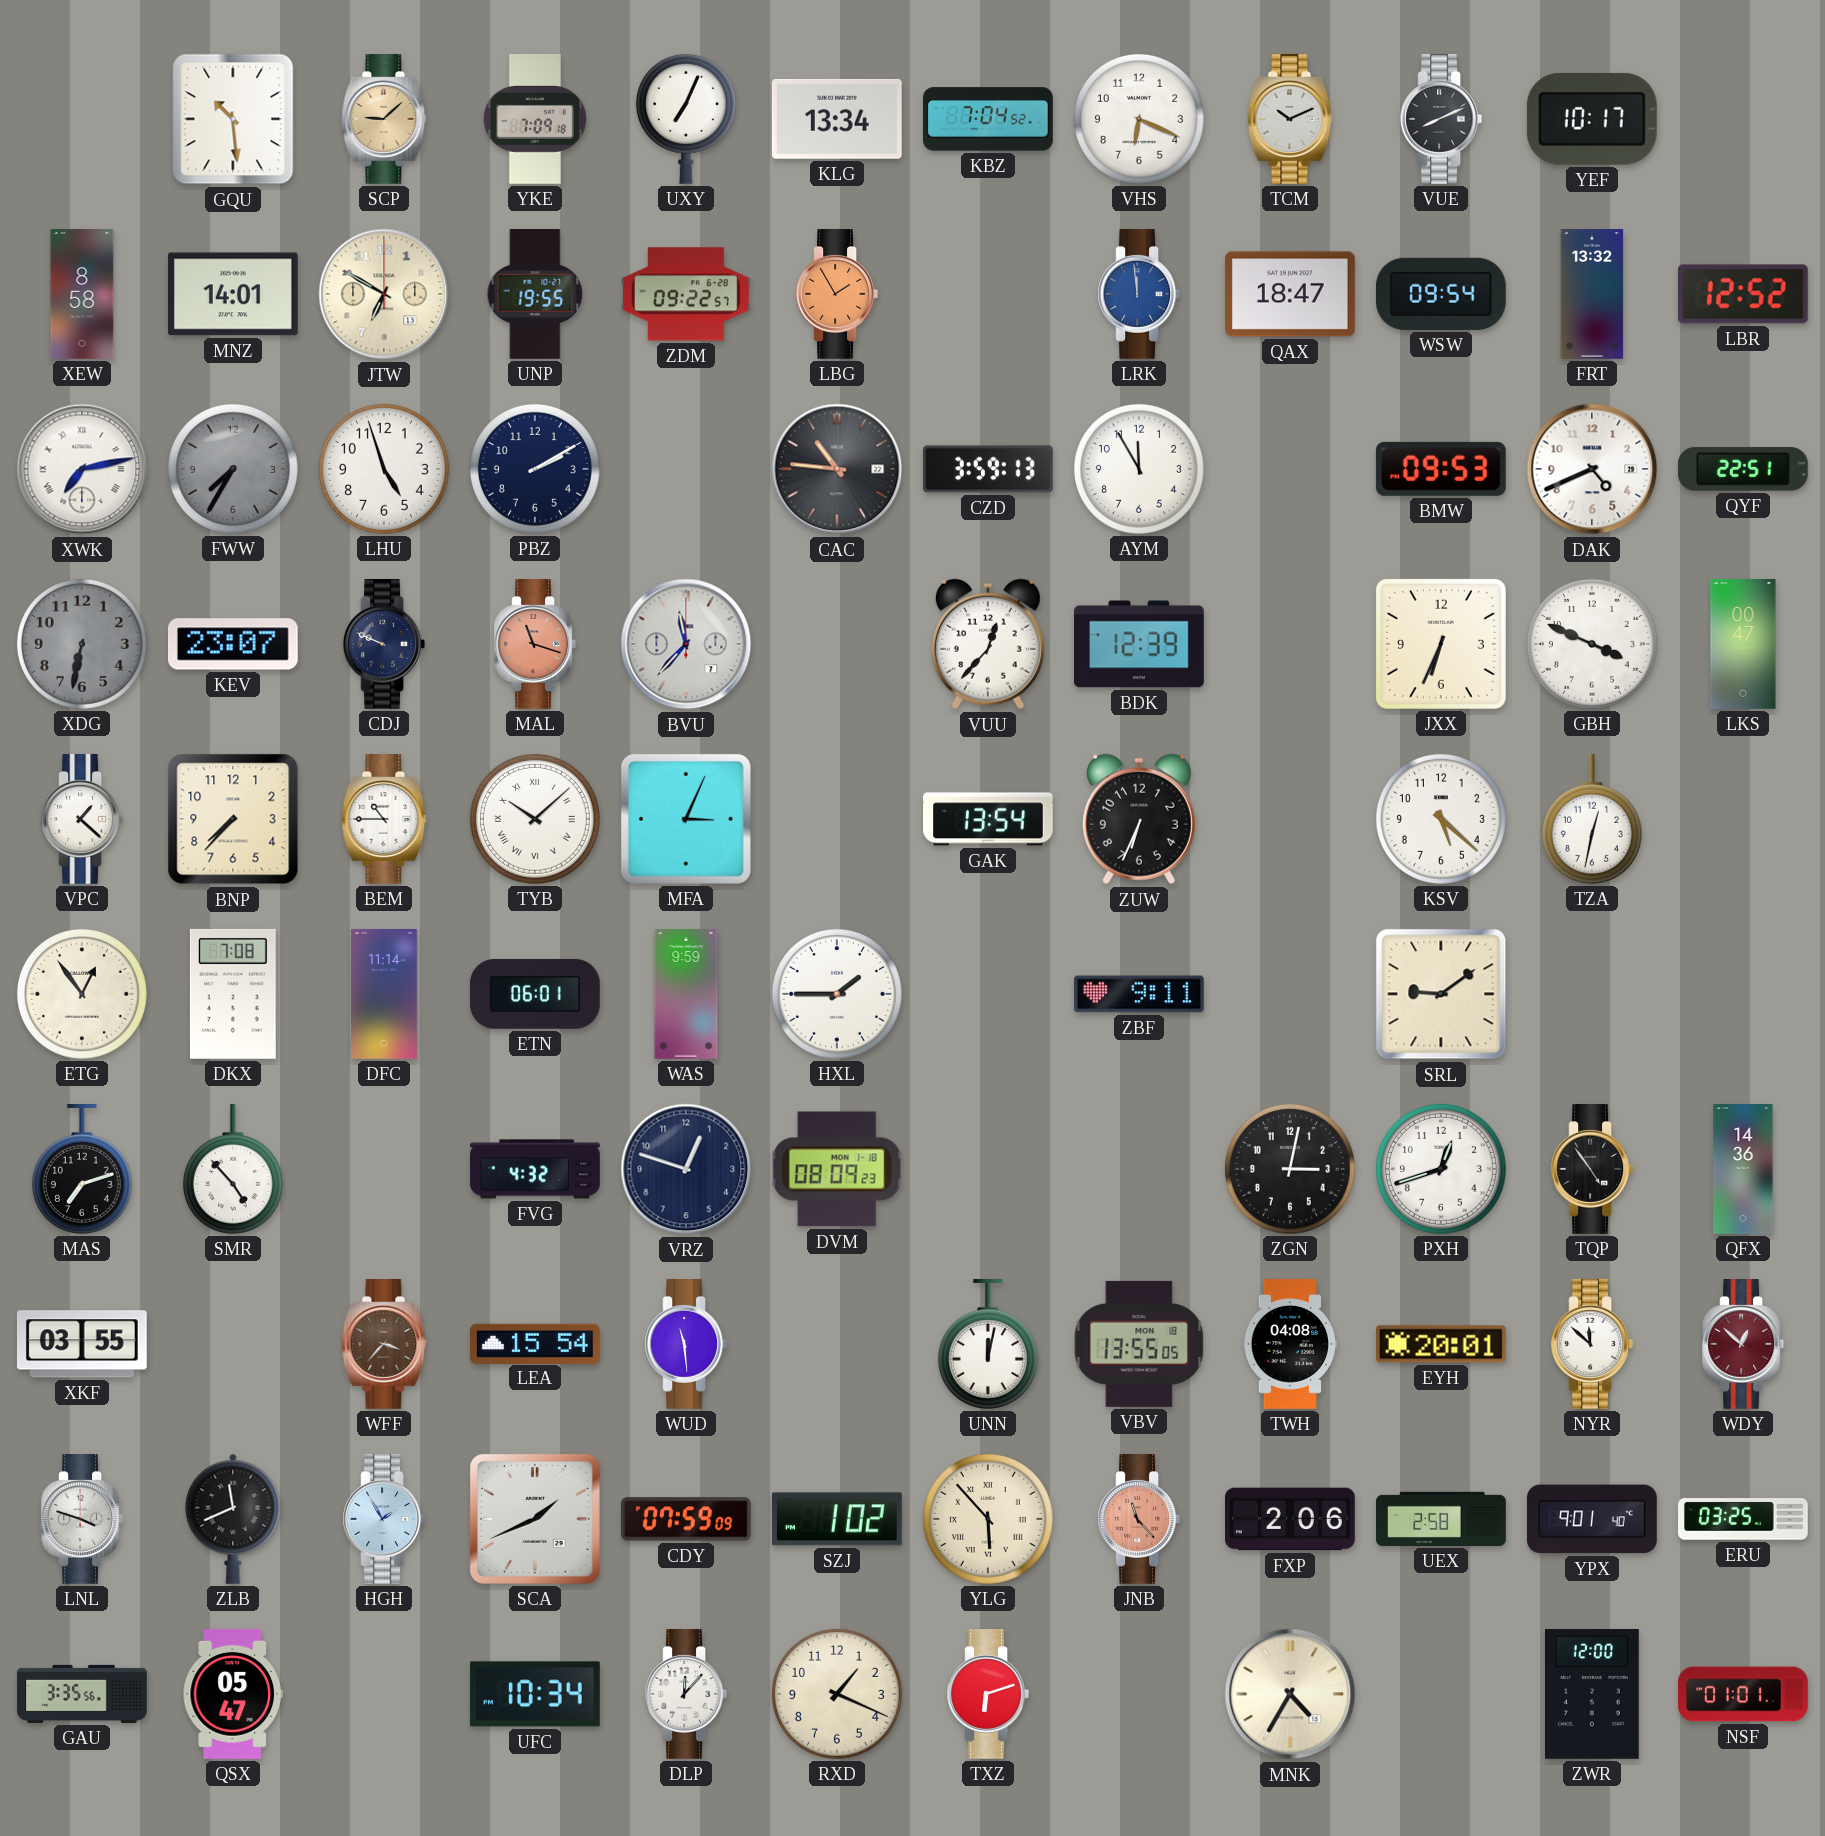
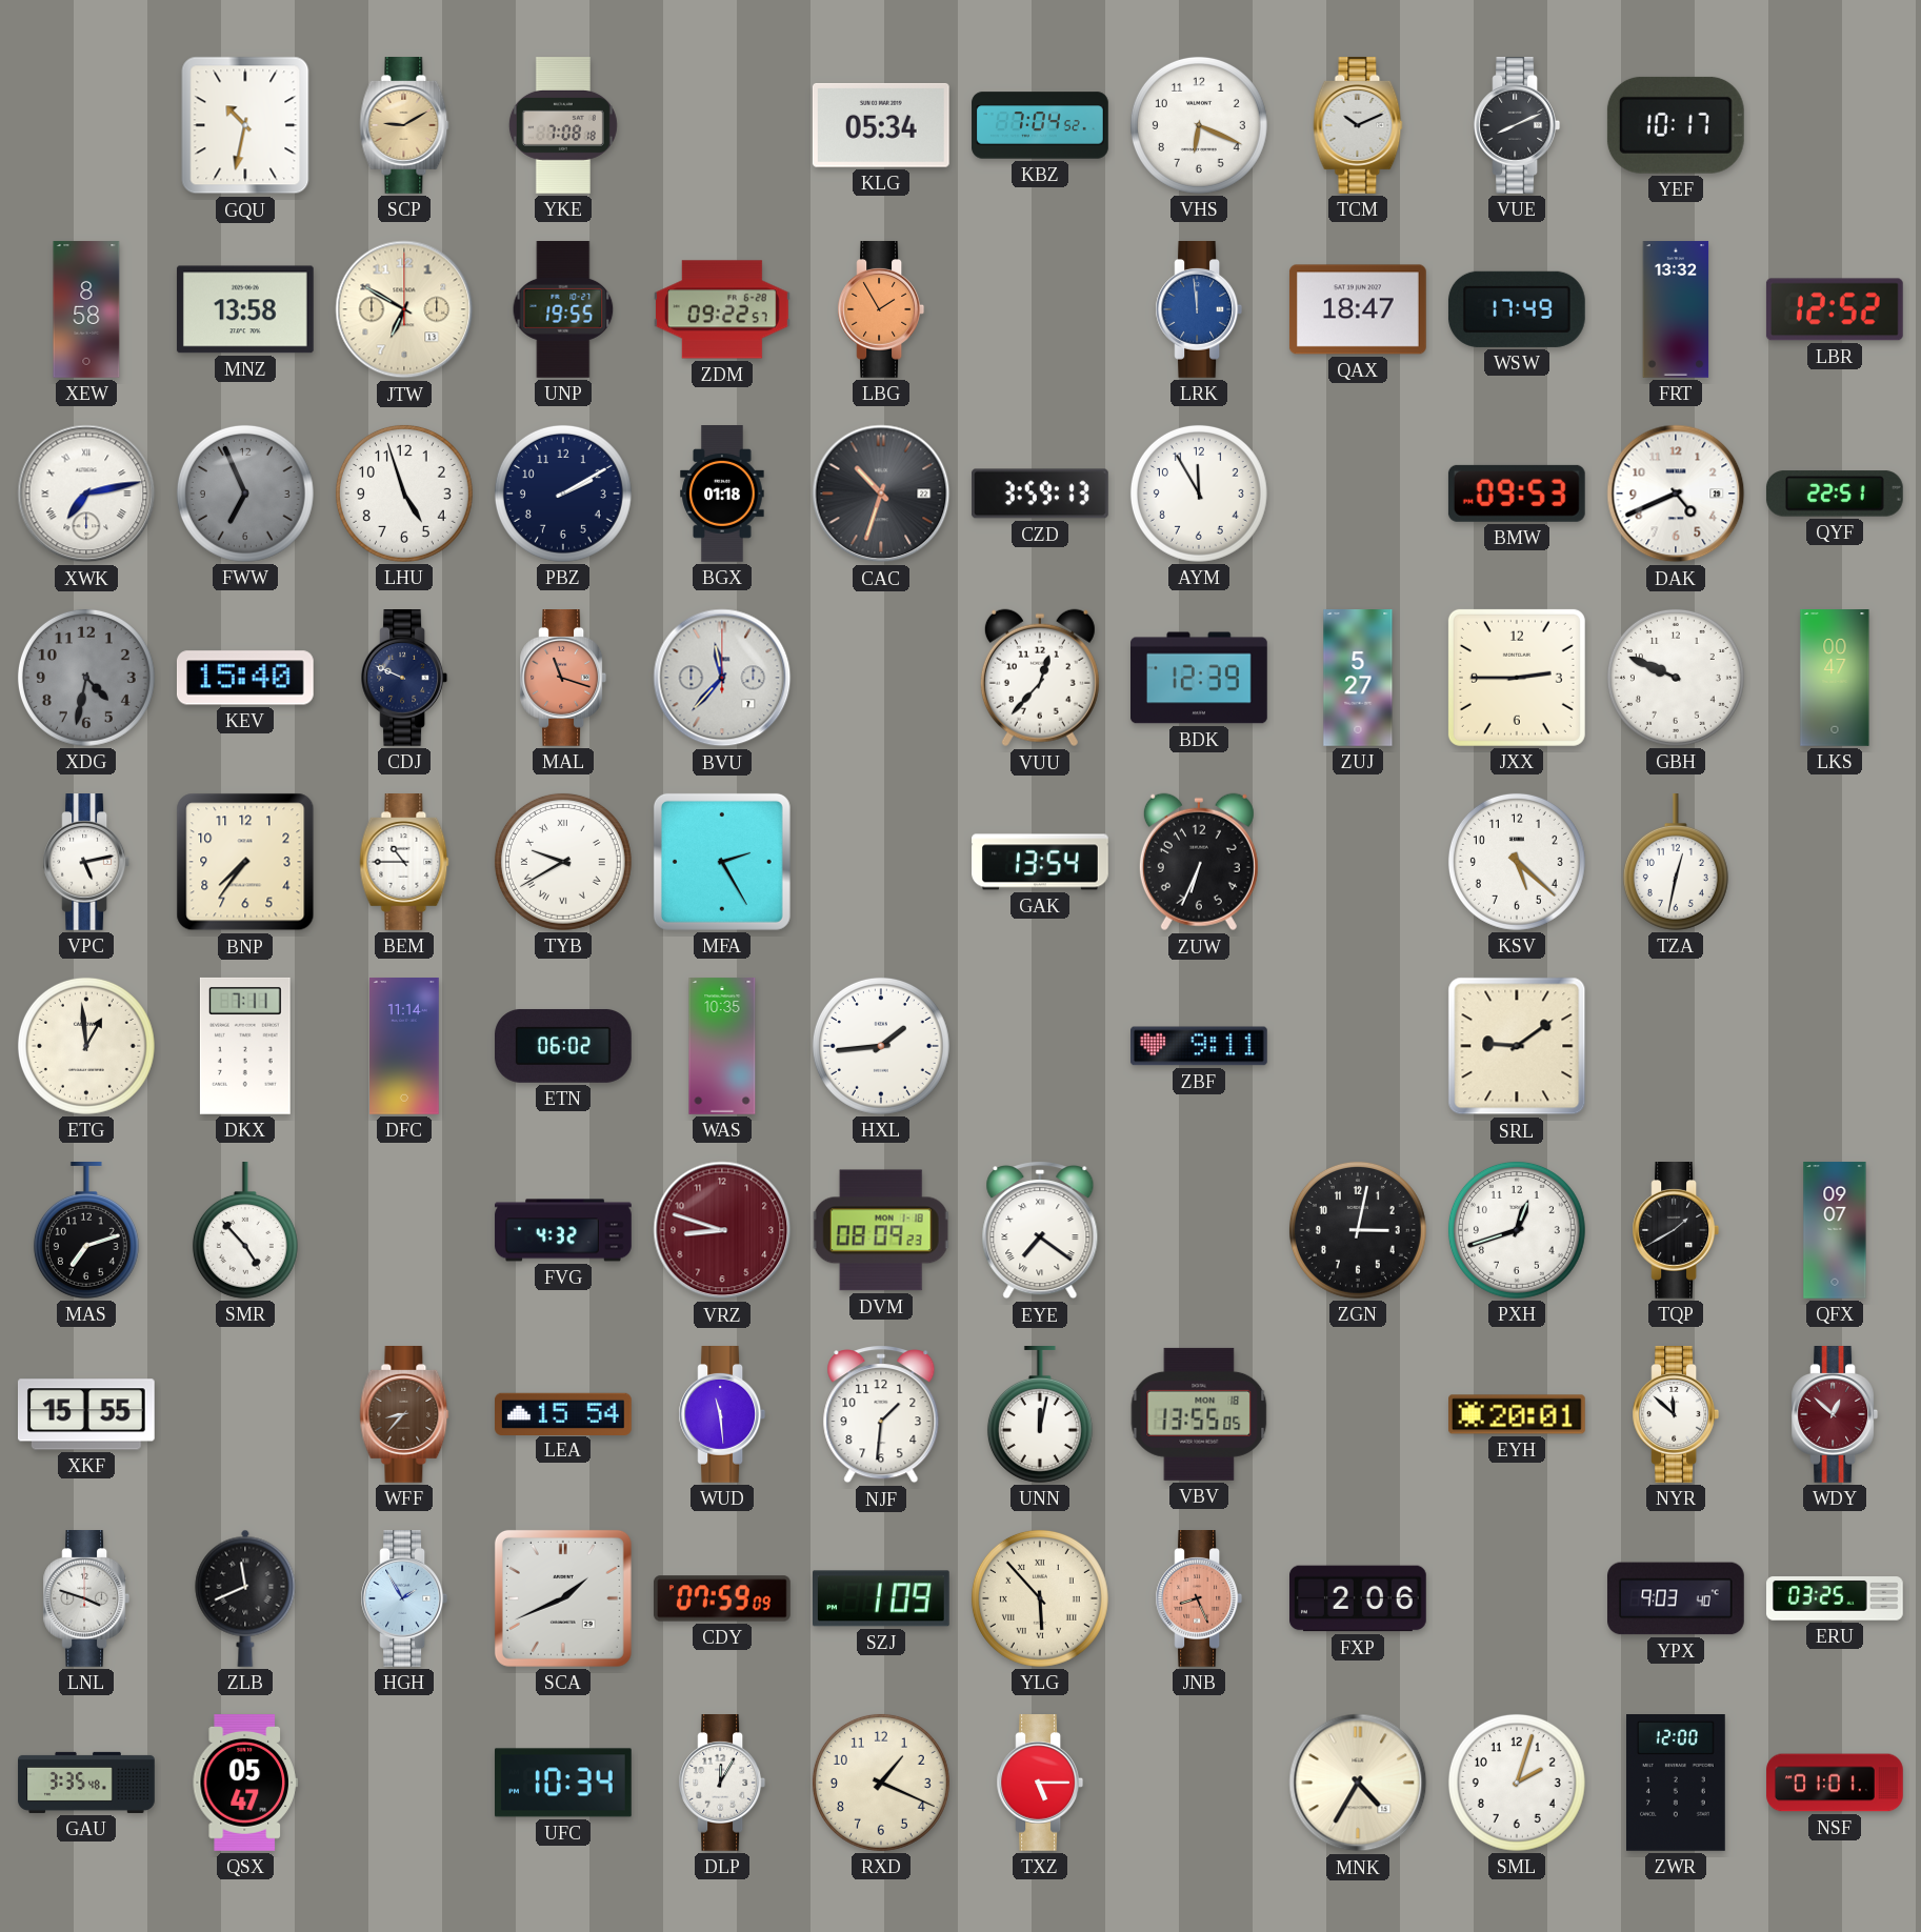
GQU: 10:29 -> 10:32
SCP: 9:08 -> 9:10
YKE: 7:09 -> 7:08
UXY: 7:04 -> none
KLG: 13:34 -> 05:34
MNZ: 14:01 -> 13:58
WSW: 09:54 -> 17:49
FWW: 7:35 -> 6:56
BGX: none -> 01:18
CAC: 10:46 -> 10:33
XDG: 6:32 -> 4:32
KEV: 23:07 -> 15:40
ZUJ: none -> 5:27
JXX: 6:34 -> 2:45
GBH: 3:49 -> 9:49
VPC: 1:22 -> 5:13
BNP: 7:37 -> 7:36
TYB: 10:08 -> 9:40
MFA: 3:04 -> 2:25
ETG: 12:54 -> 12:59
DKX: 7:08 -> 7:11
ETN: 06:01 -> 06:02
WAS: 9:59 -> 10:35
HXL: 1:45 -> 1:44
VRZ: 12:48 -> 8:48
VRZ dial: navy -> burgundy
EYE: none -> 7:21
TQP: 4:54 -> 1:40
QFX: 14:36 -> 09:07
XKF: 03:55 -> 15:55
WFF: 3:37 -> 8:37
NJF: none -> 1:31
TWH: 04:08 -> none
SZJ: 1:02 -> 1:09
JNB: 11:23 -> 8:26
UEX: 2:58 -> none
YPX: 9:01 -> 9:03
GAU: 3:35:56 -> 3:35:48
DLP: 12:07 -> 12:05
TXZ: 6:12 -> 5:15
SML: none -> 2:03
